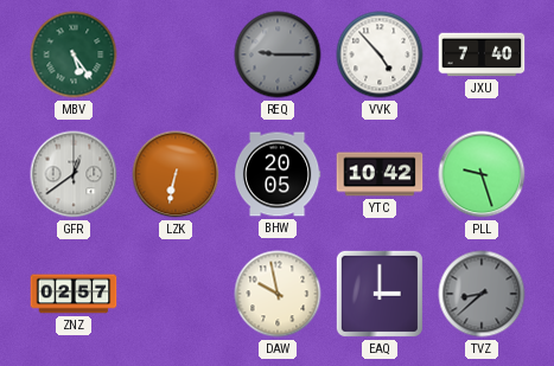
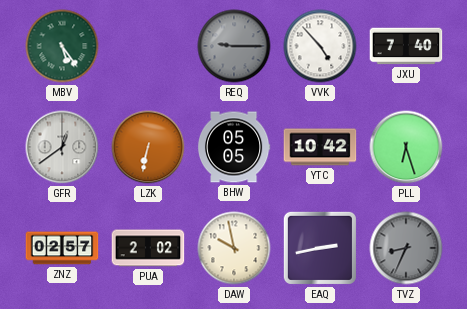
BHW: 20:05 -> 05:05
PLL: 9:27 -> 6:27
PUA: none -> 2:02
EAQ: 3:00 -> 2:43
TVZ: 8:38 -> 8:34
